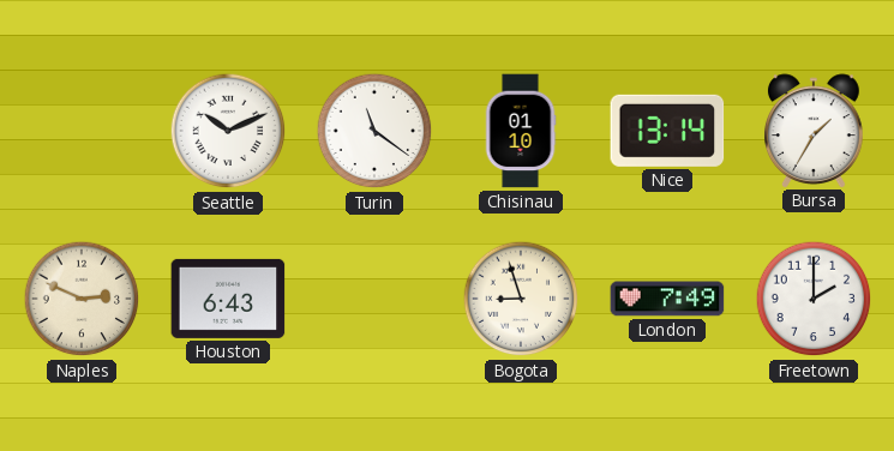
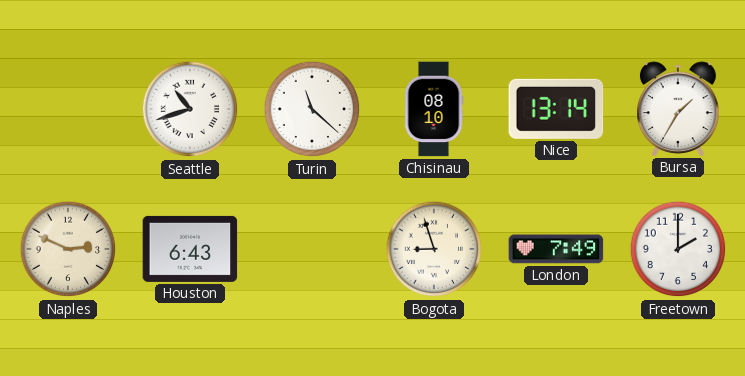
Seattle: 10:11 -> 10:42
Turin: 11:21 -> 11:22
Chisinau: 01:10 -> 08:10
